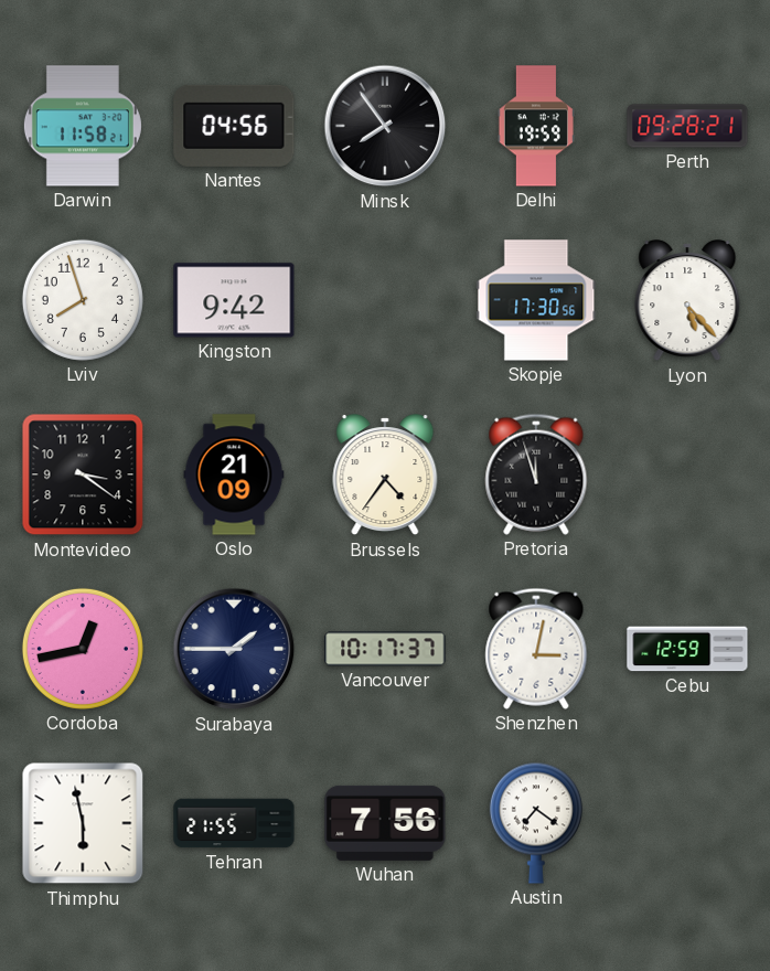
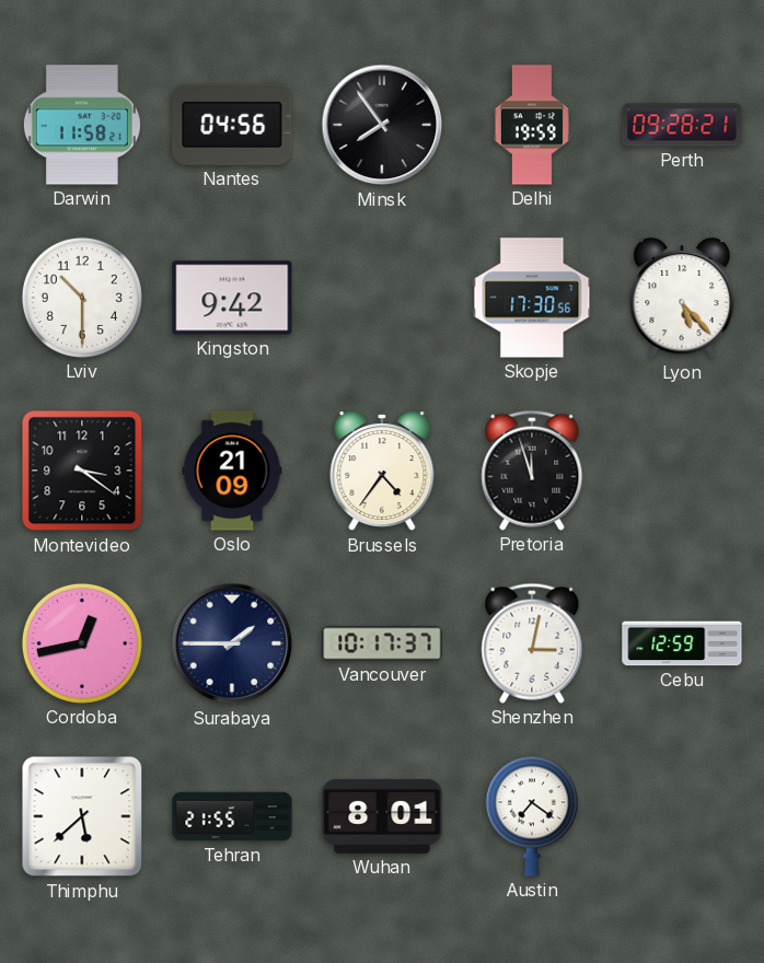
Lviv: 7:57 -> 10:30
Thimphu: 5:58 -> 5:38
Wuhan: 7:56 -> 8:01
